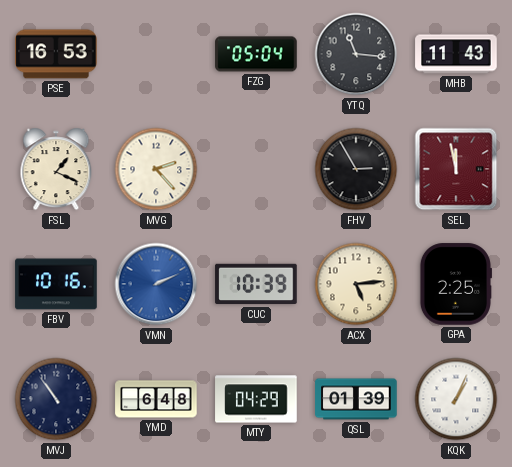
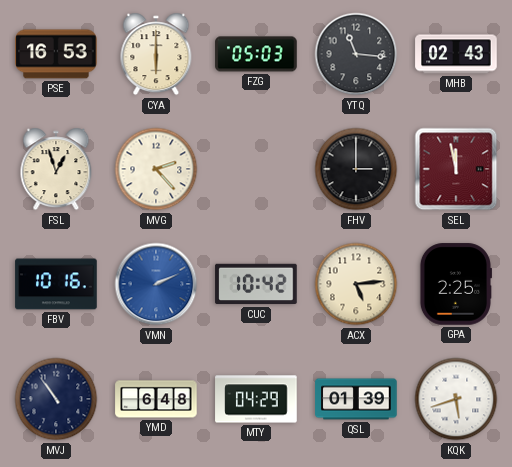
CYA: none -> 6:00
FZG: 05:04 -> 05:03
MHB: 11:43 -> 02:43
FSL: 1:19 -> 12:57
FHV: 2:55 -> 3:00
CUC: 10:39 -> 10:42
KQK: 1:04 -> 5:42
